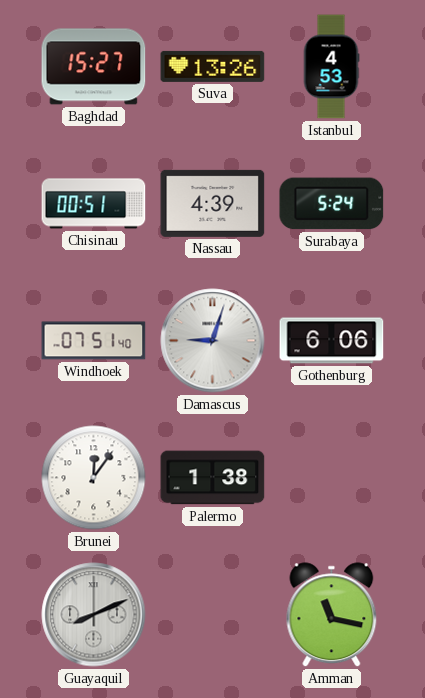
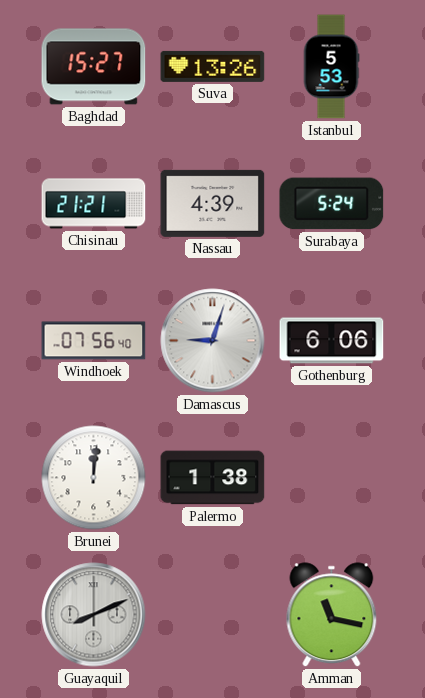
Istanbul: 4:53 -> 5:53
Chisinau: 00:51 -> 21:21
Windhoek: 07:51 -> 07:56
Brunei: 12:06 -> 12:01
